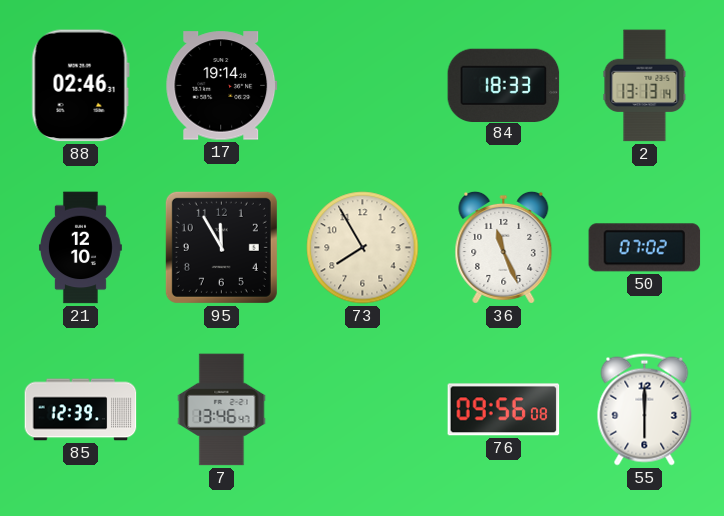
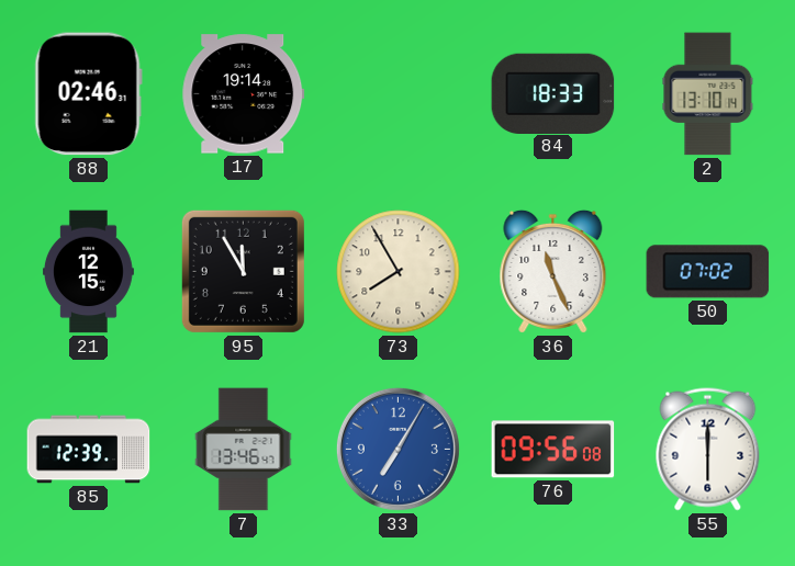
2: 13:13 -> 13:10
21: 12:10 -> 12:15
33: none -> 7:05
